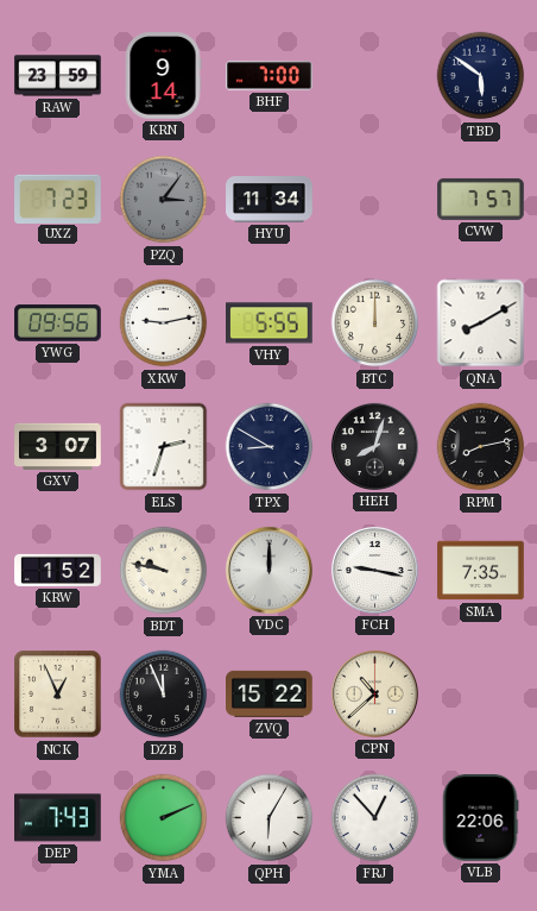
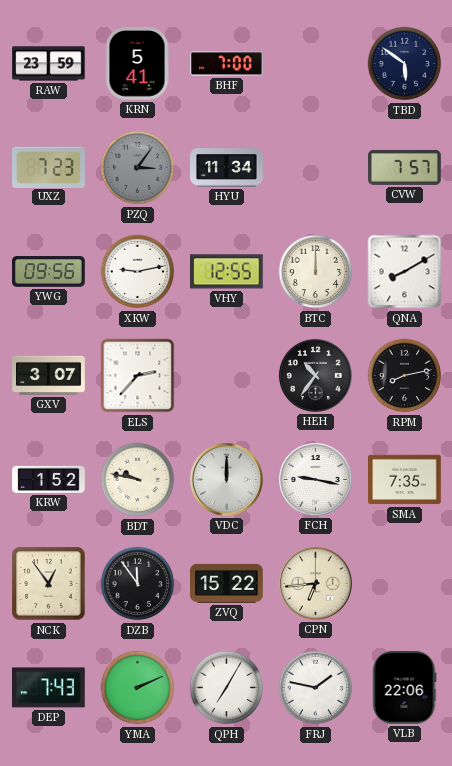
KRN: 9:14 -> 5:41
VHY: 5:55 -> 12:55
ELS: 2:33 -> 2:37
TPX: 8:50 -> none
HEH: 8:03 -> 10:36
NCK: 12:56 -> 12:54
DZB: 11:56 -> 11:54
CPN: 10:38 -> 6:44
QPH: 6:05 -> 7:05
FRJ: 12:53 -> 1:47
